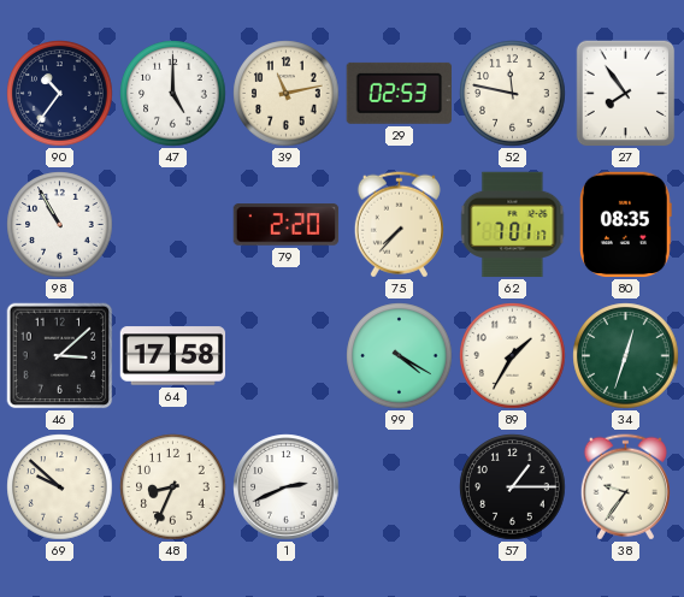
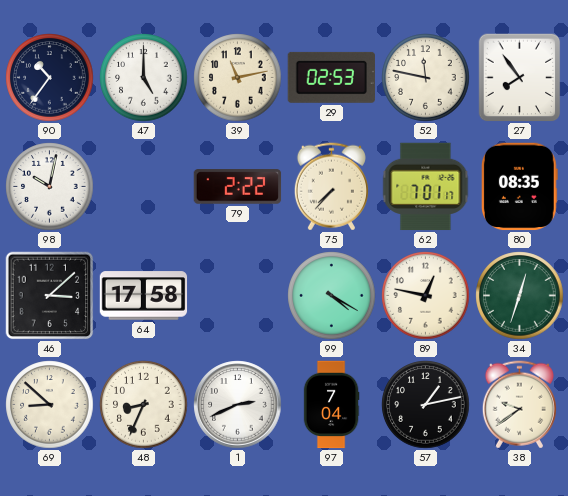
98: 10:55 -> 10:02
79: 2:20 -> 2:22
89: 1:35 -> 12:47
69: 9:52 -> 8:52
97: none -> 7:04
57: 1:15 -> 1:13
38: 9:36 -> 9:39
